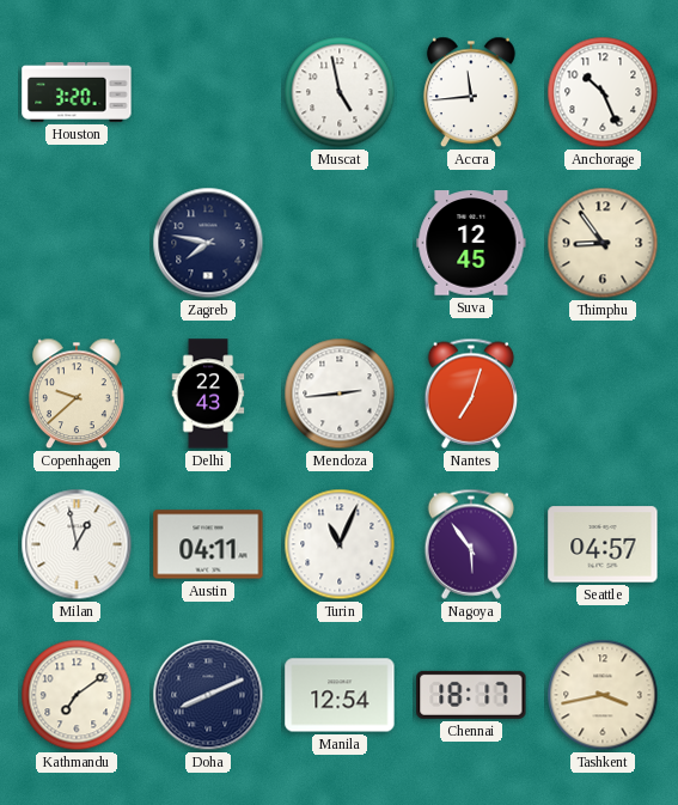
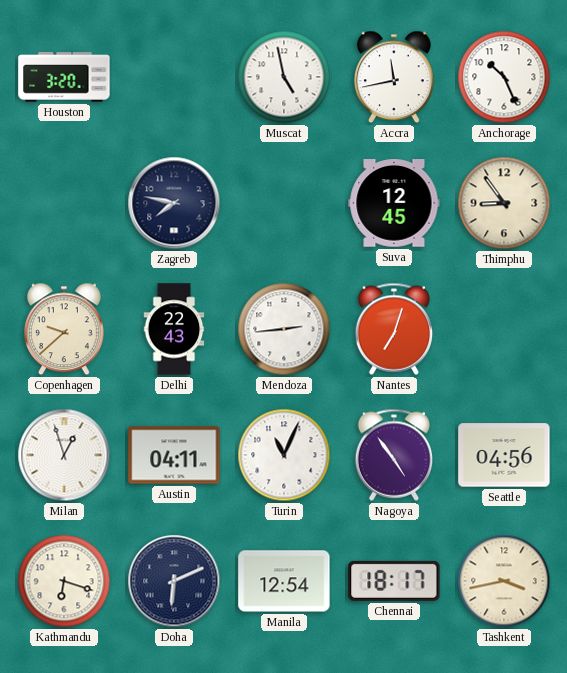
Accra: 11:44 -> 11:43
Milan: 12:58 -> 12:57
Nagoya: 5:54 -> 4:54
Seattle: 04:57 -> 04:56
Kathmandu: 7:09 -> 6:18
Doha: 8:11 -> 6:11
